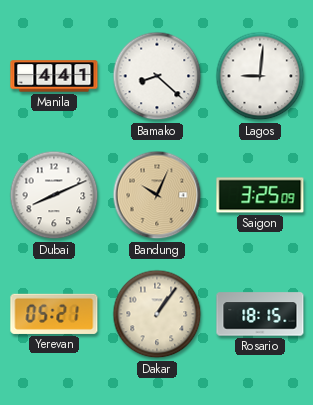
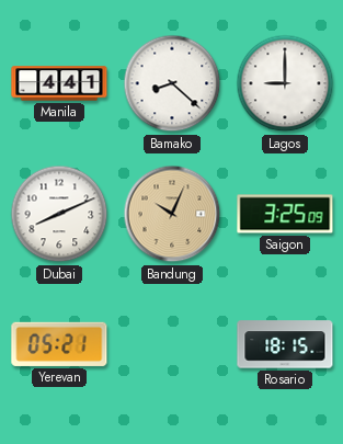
Lagos: 9:01 -> 9:00
Dakar: 1:06 -> none
